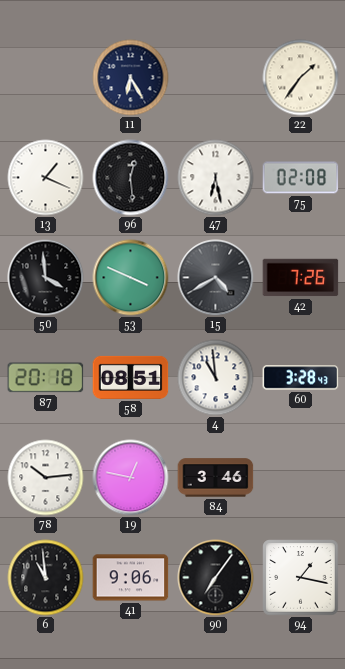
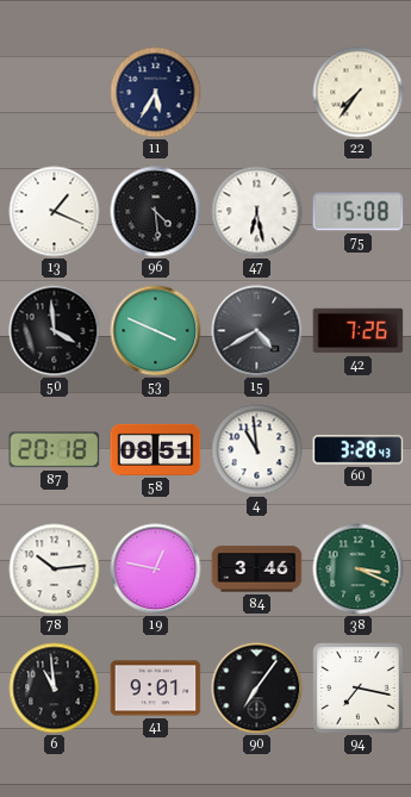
11: 6:25 -> 5:35
22: 1:36 -> 7:36
96: 12:29 -> 4:29
75: 02:08 -> 15:08
38: none -> 3:19
41: 9:06 -> 9:01
94: 1:17 -> 7:17
